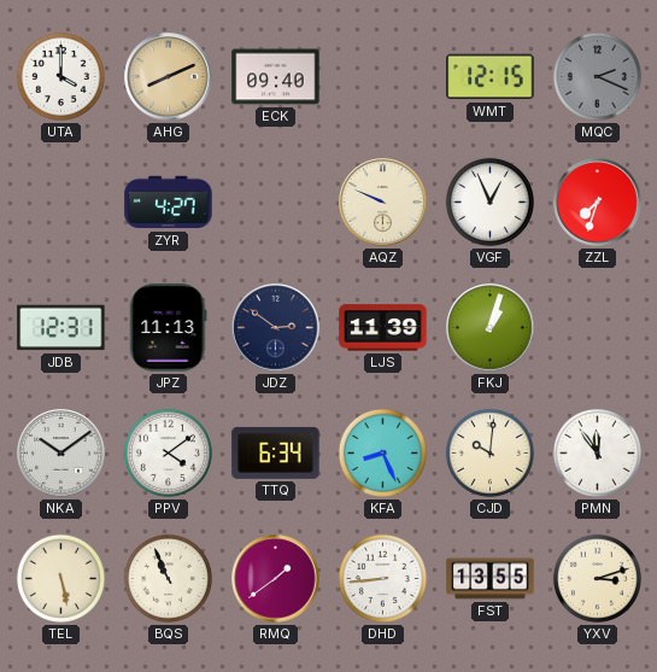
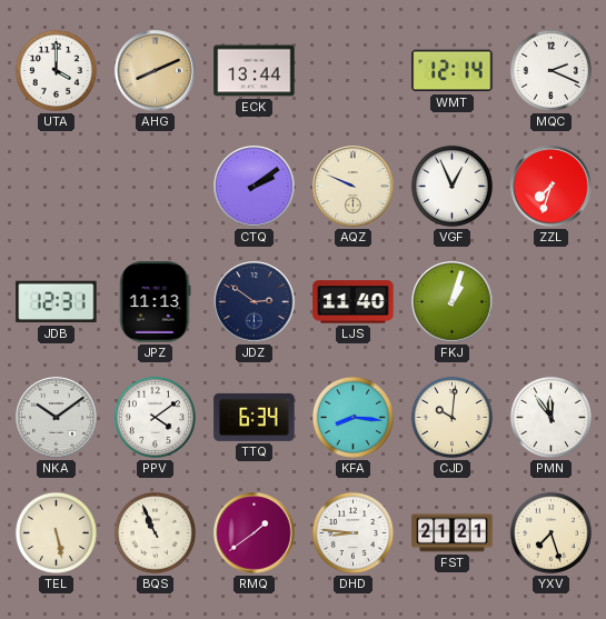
ECK: 09:40 -> 13:44
WMT: 12:15 -> 12:14
MQC dial: grey -> white
ZYR: 4:27 -> none
CTQ: none -> 2:09
LJS: 11:39 -> 11:40
KFA: 8:26 -> 8:16
DHD: 8:44 -> 8:46
FST: 13:55 -> 21:21
YXV: 3:12 -> 7:27
